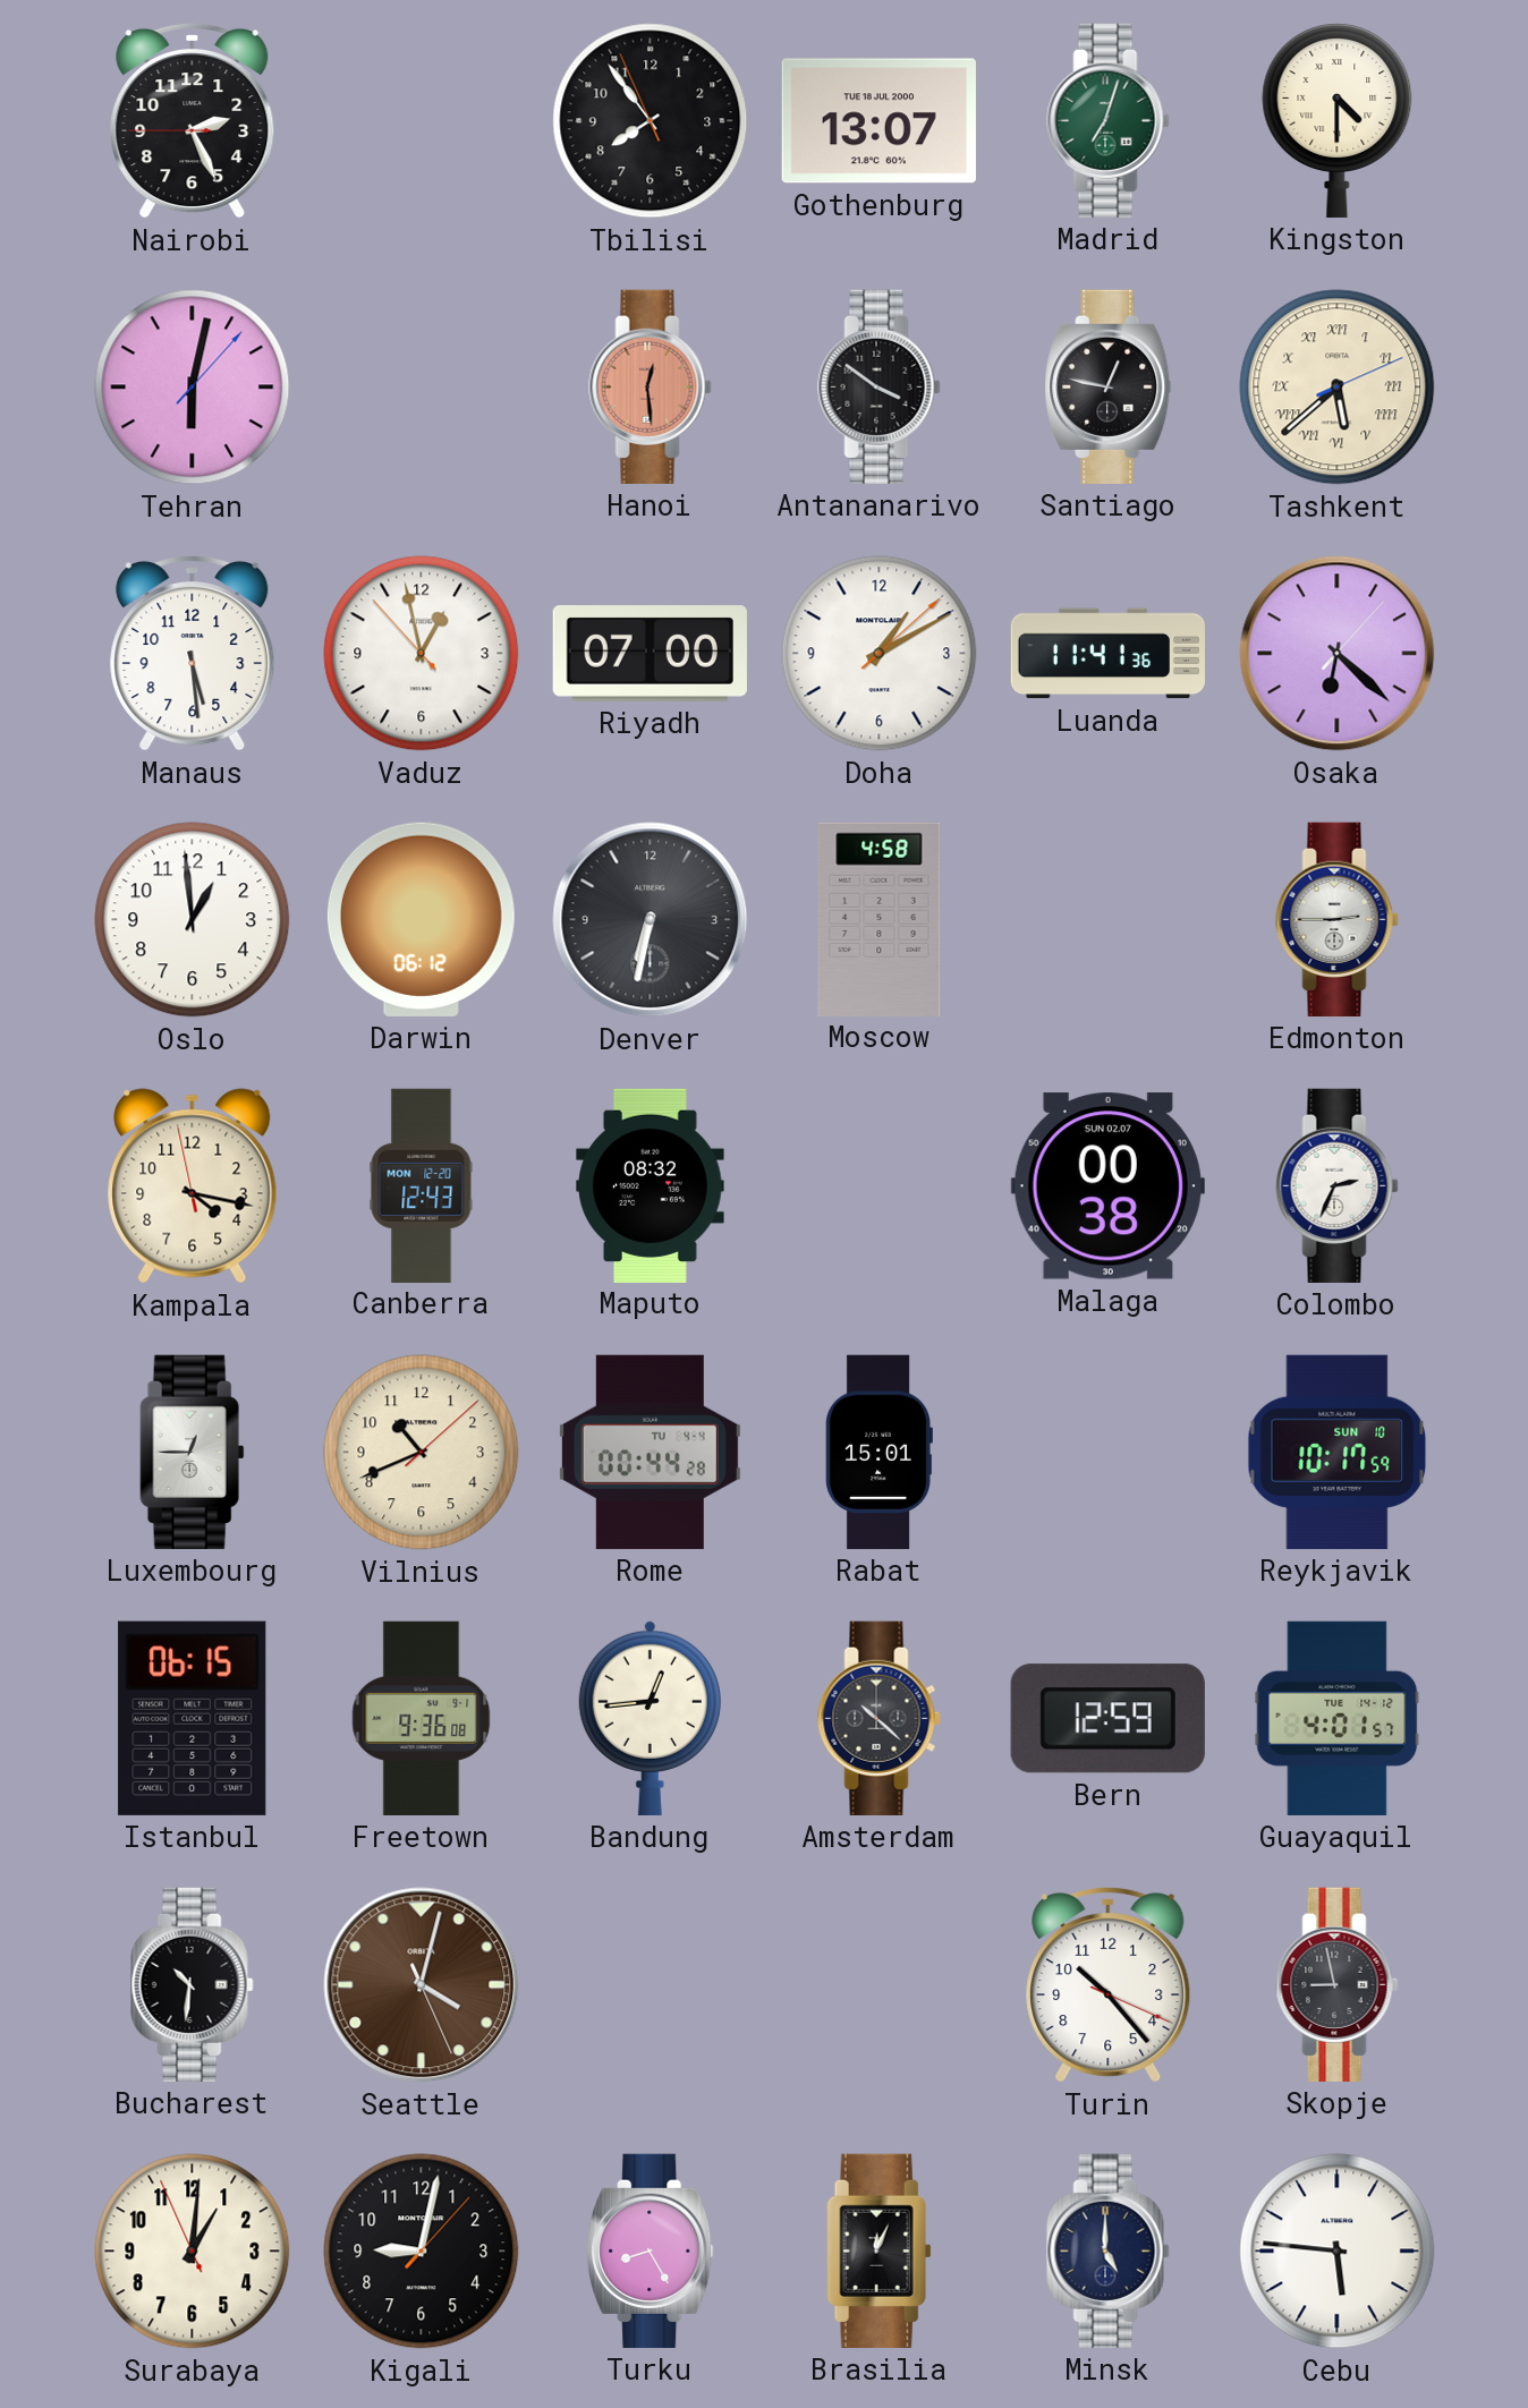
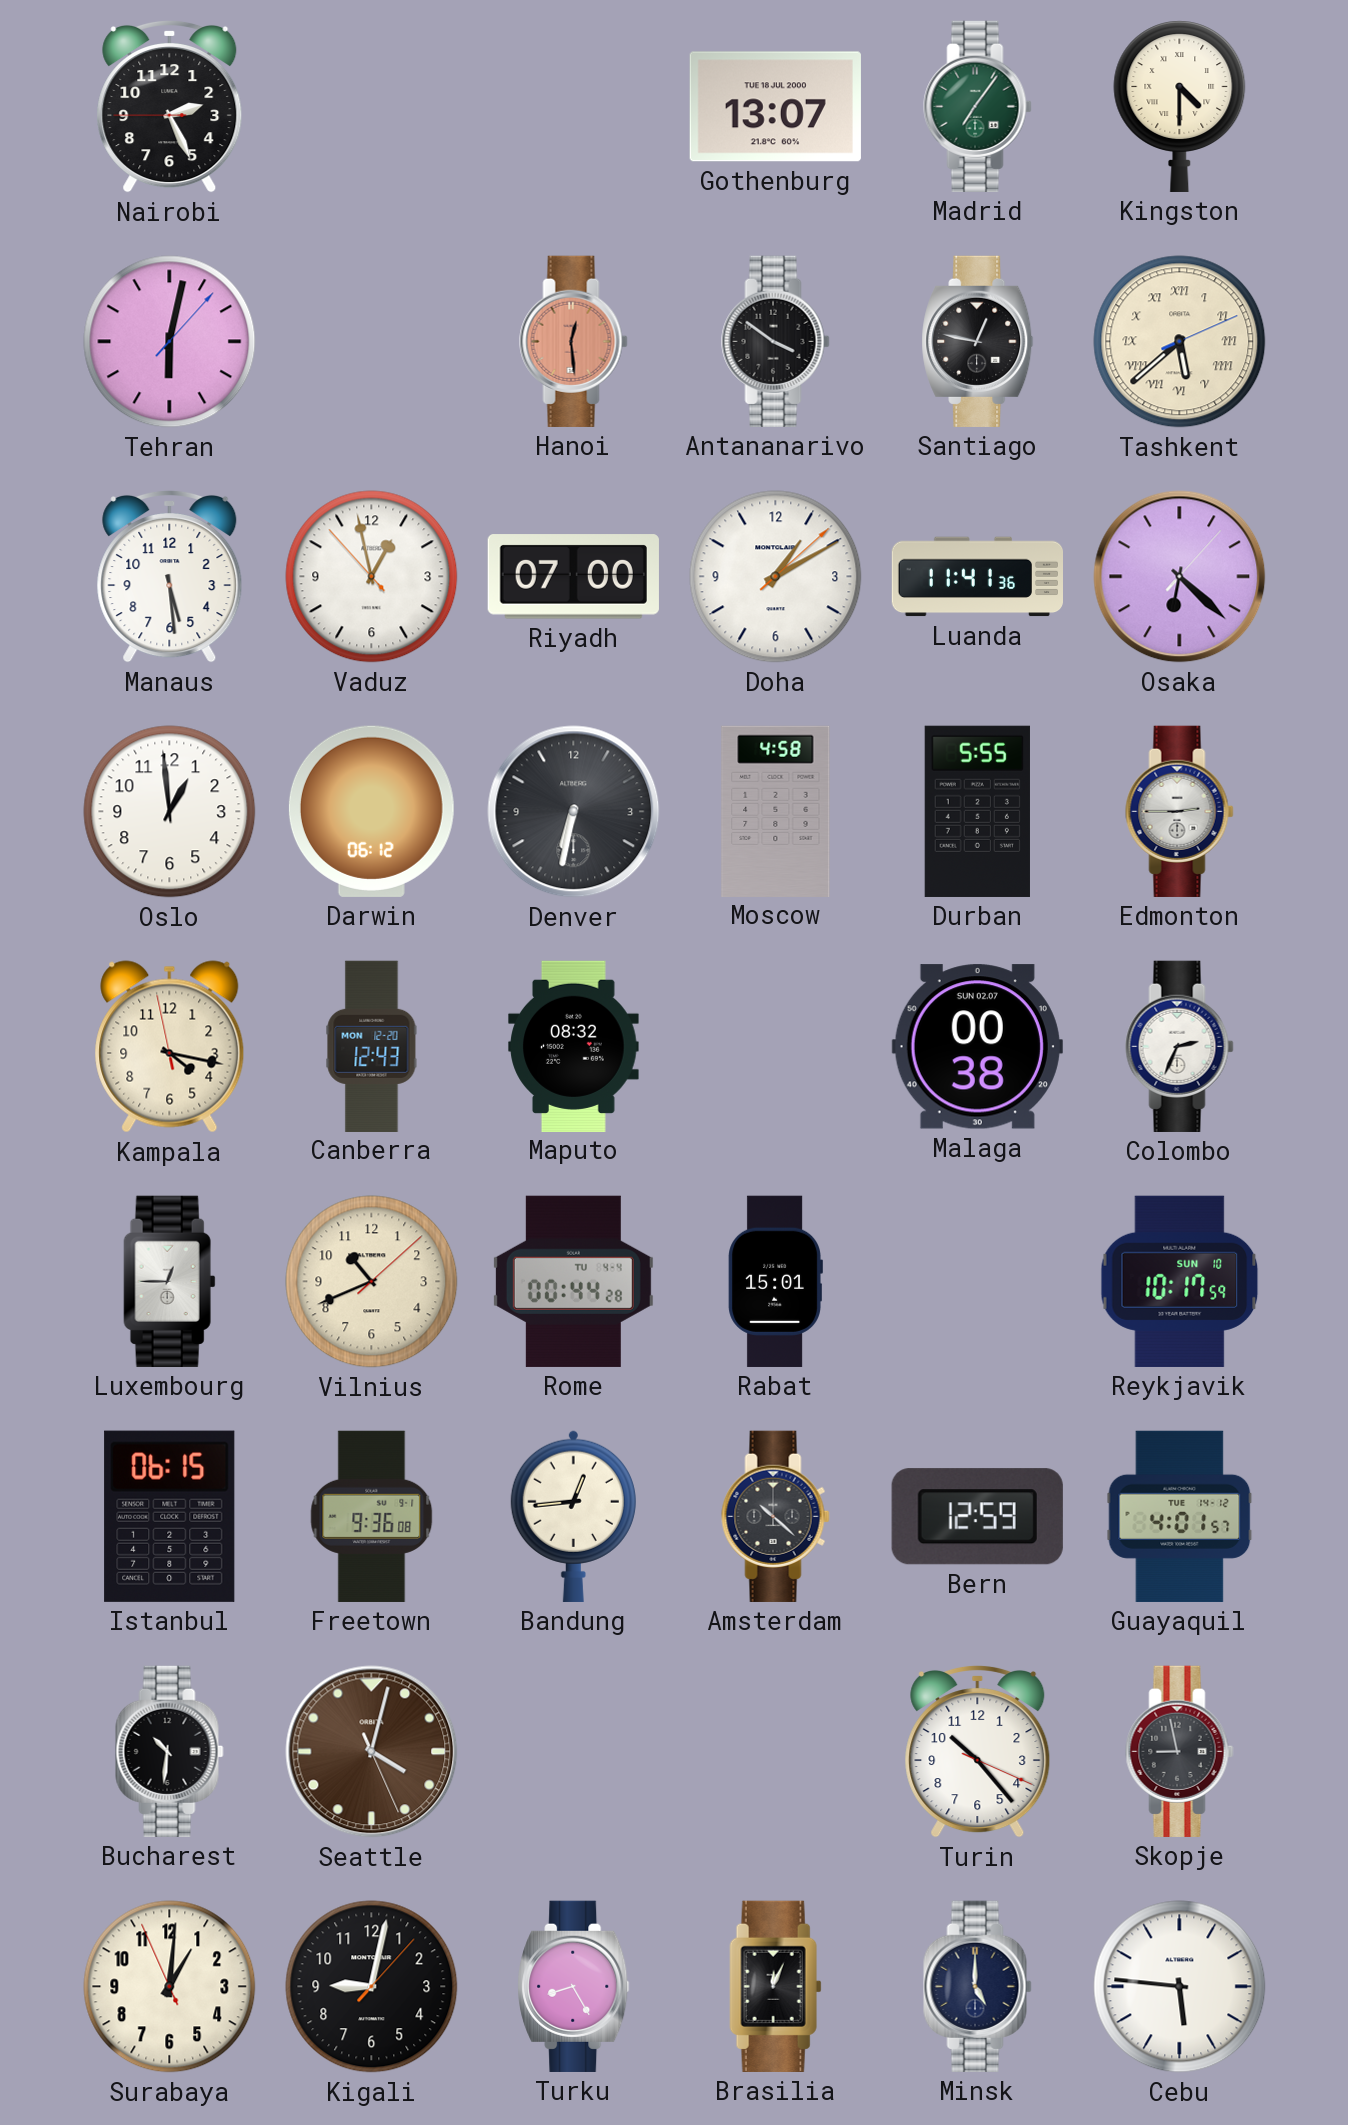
Tbilisi: 7:53 -> none
Madrid: 7:03 -> 7:06
Durban: none -> 5:55
